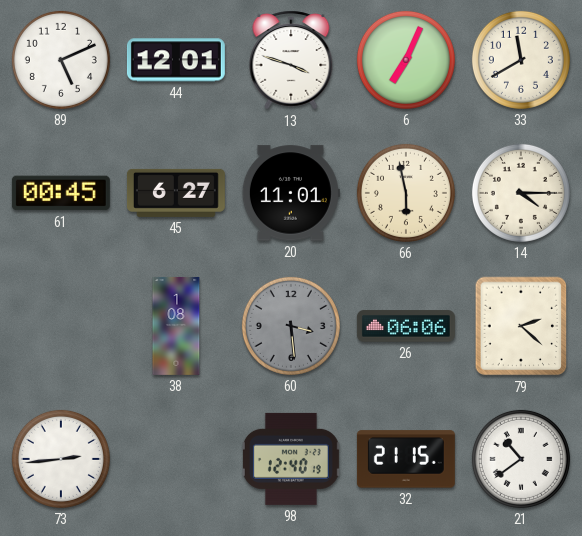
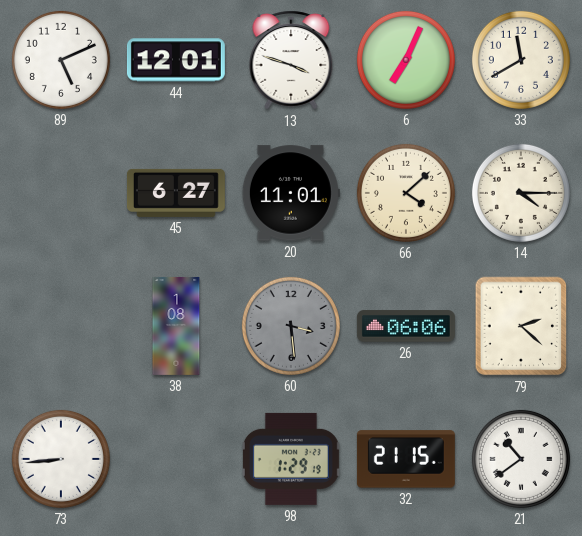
61: 00:45 -> none
66: 5:58 -> 4:08
73: 2:44 -> 8:44
98: 12:40 -> 1:29
